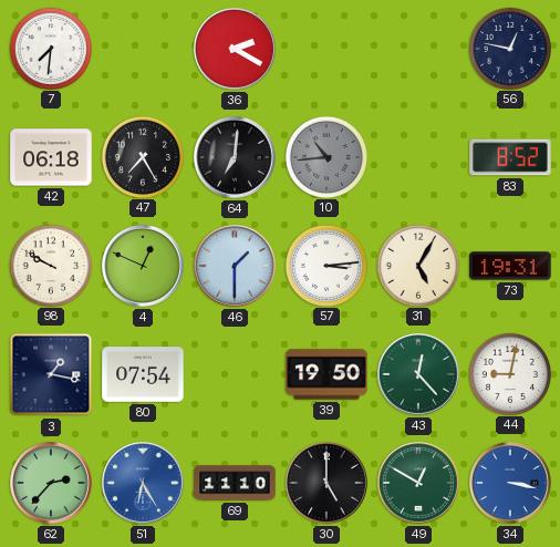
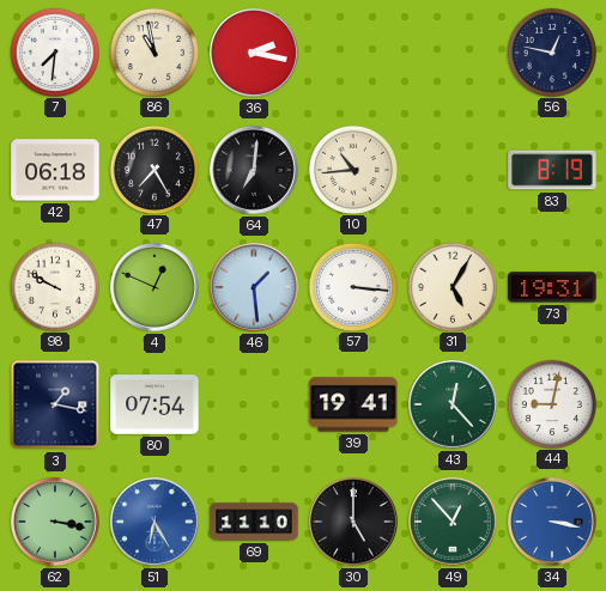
86: none -> 10:58
36: 2:20 -> 2:17
10 dial: grey -> cream
83: 8:52 -> 8:19
46: 1:30 -> 1:29
57: 3:14 -> 3:16
39: 19:50 -> 19:41
62: 2:37 -> 3:17
49: 12:50 -> 12:53
